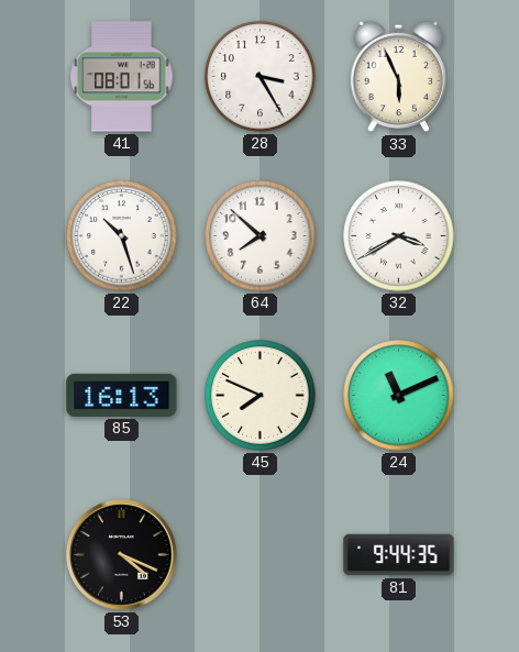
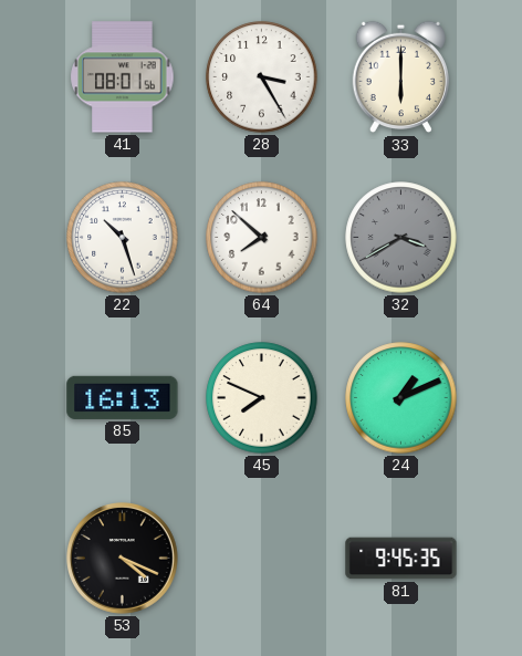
33: 5:56 -> 6:00
32 dial: white -> grey
24: 11:11 -> 1:11
81: 9:44 -> 9:45
